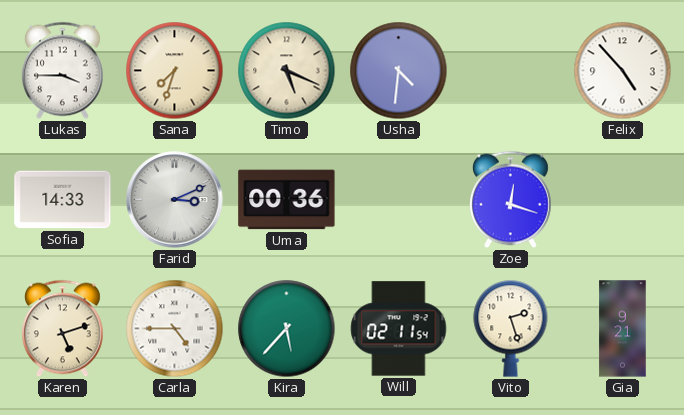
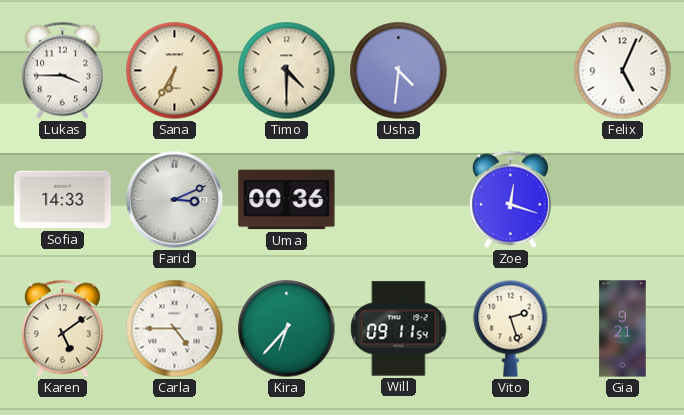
Sana: 7:33 -> 6:35
Timo: 5:19 -> 4:30
Felix: 4:53 -> 5:04
Karen: 5:12 -> 5:09
Kira: 5:37 -> 6:37
Will: 02:11 -> 09:11
